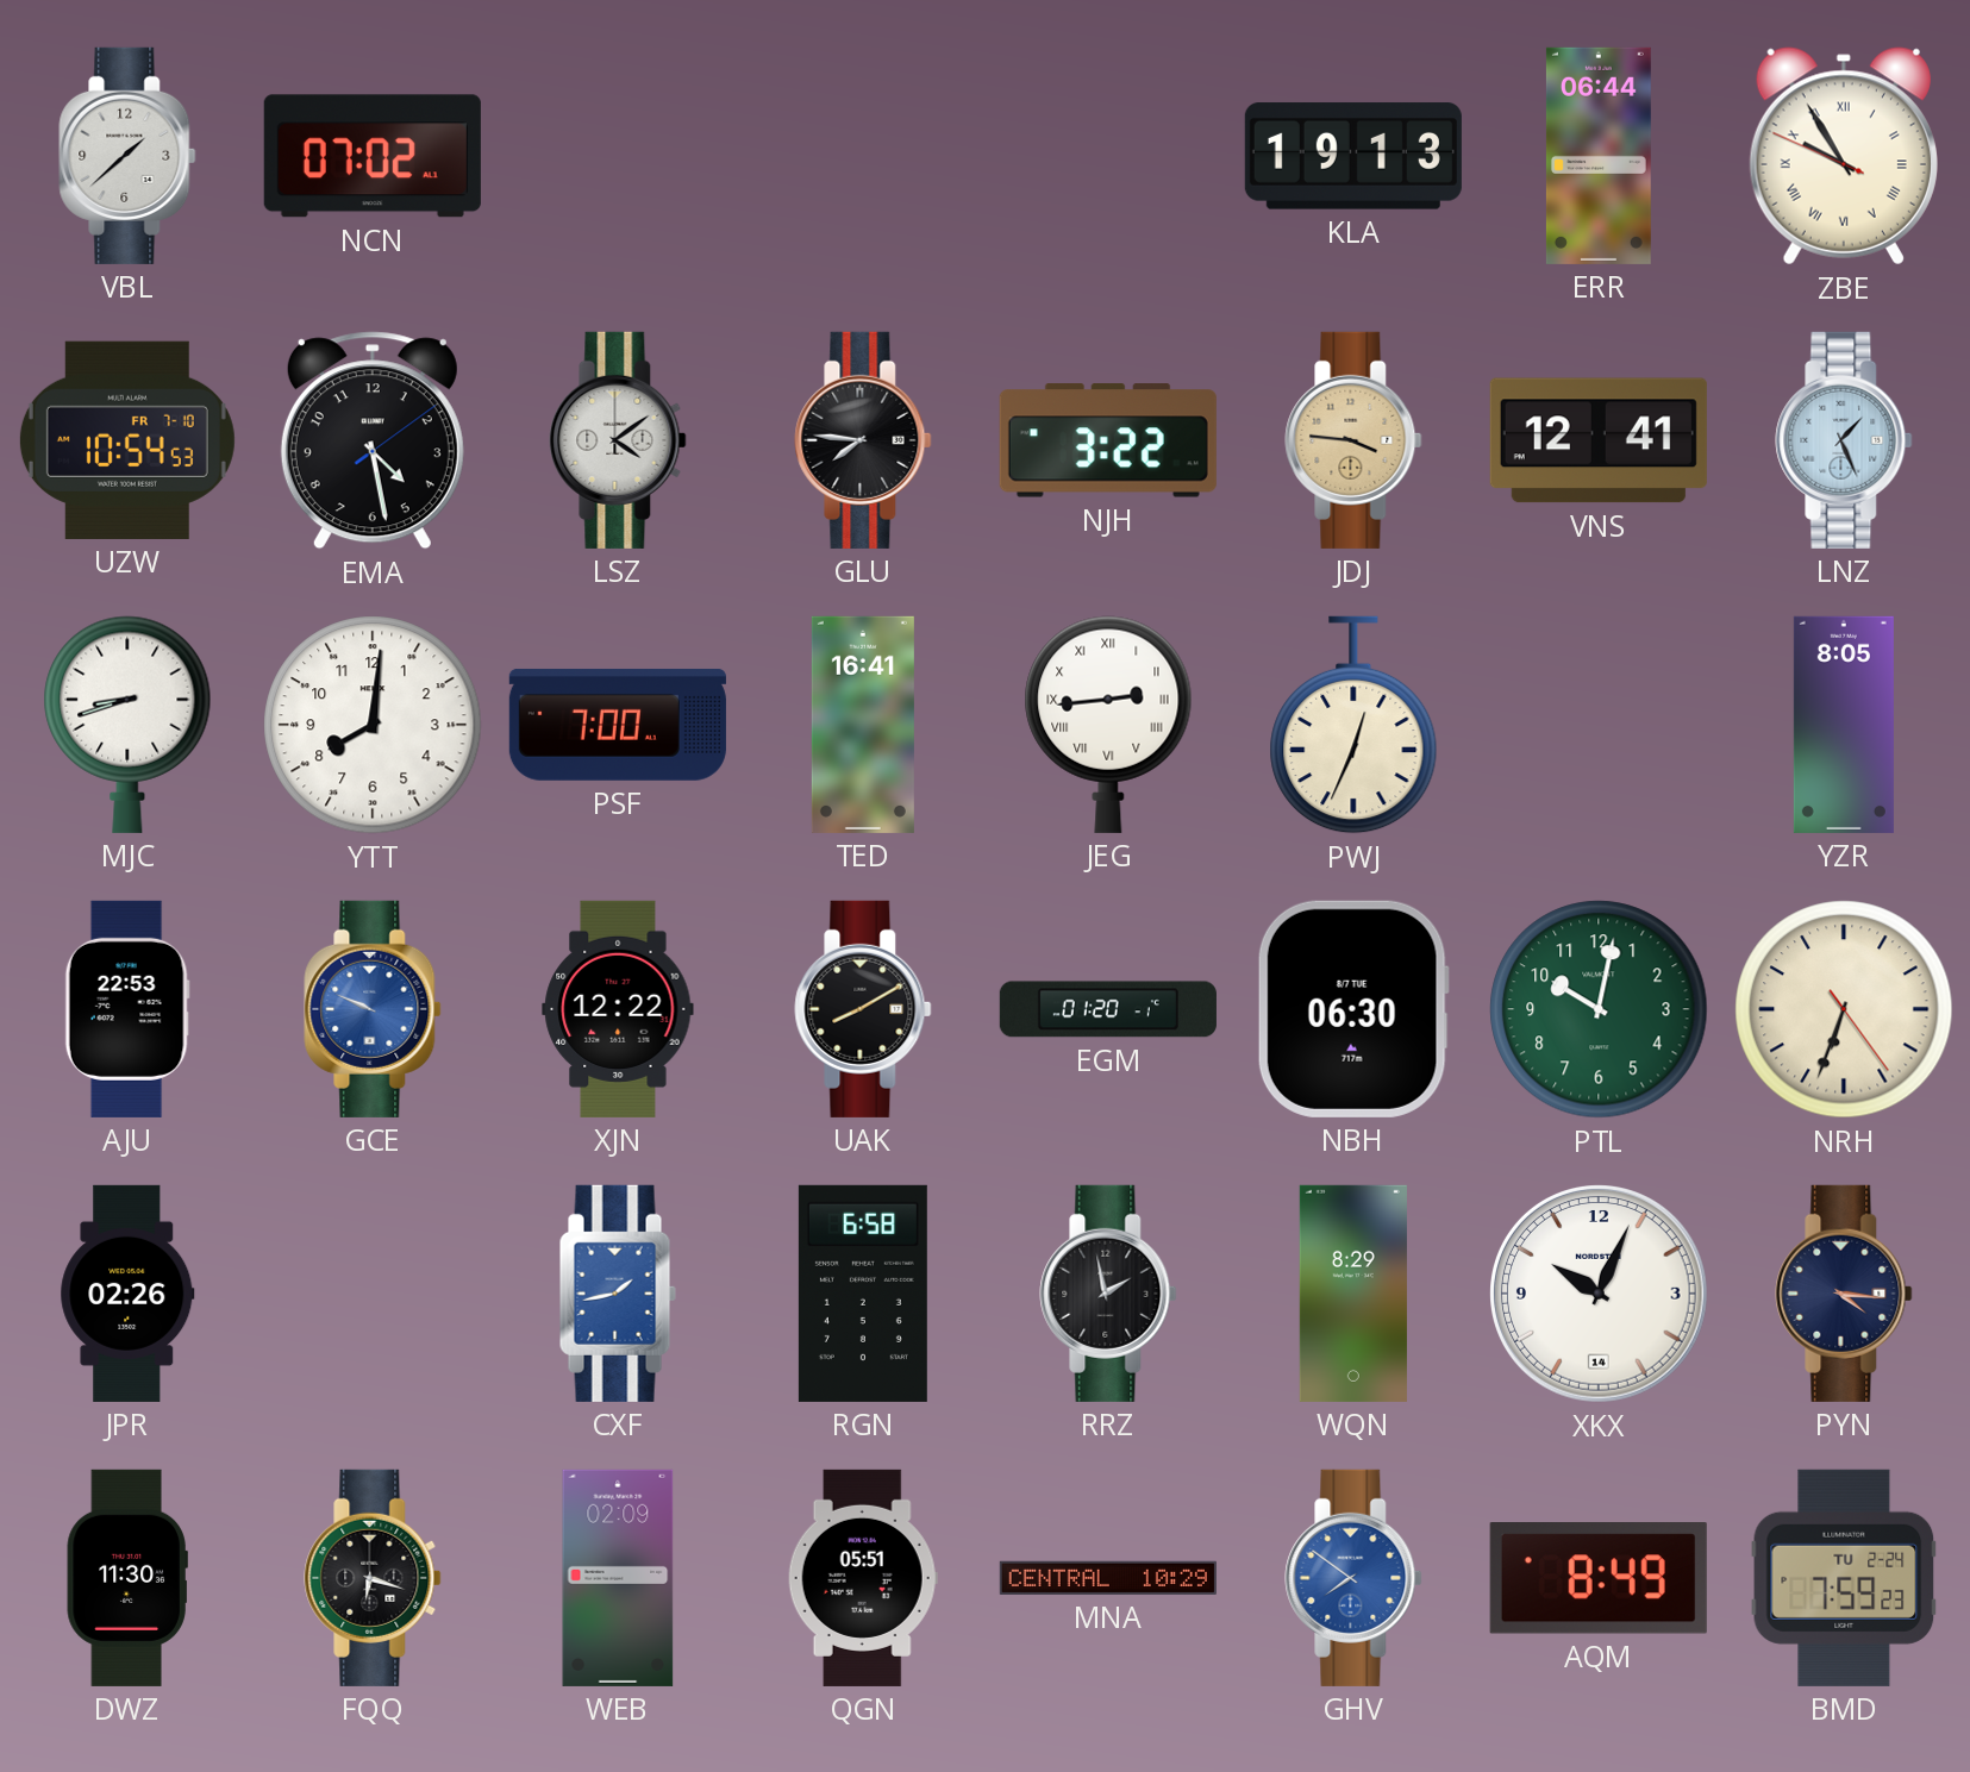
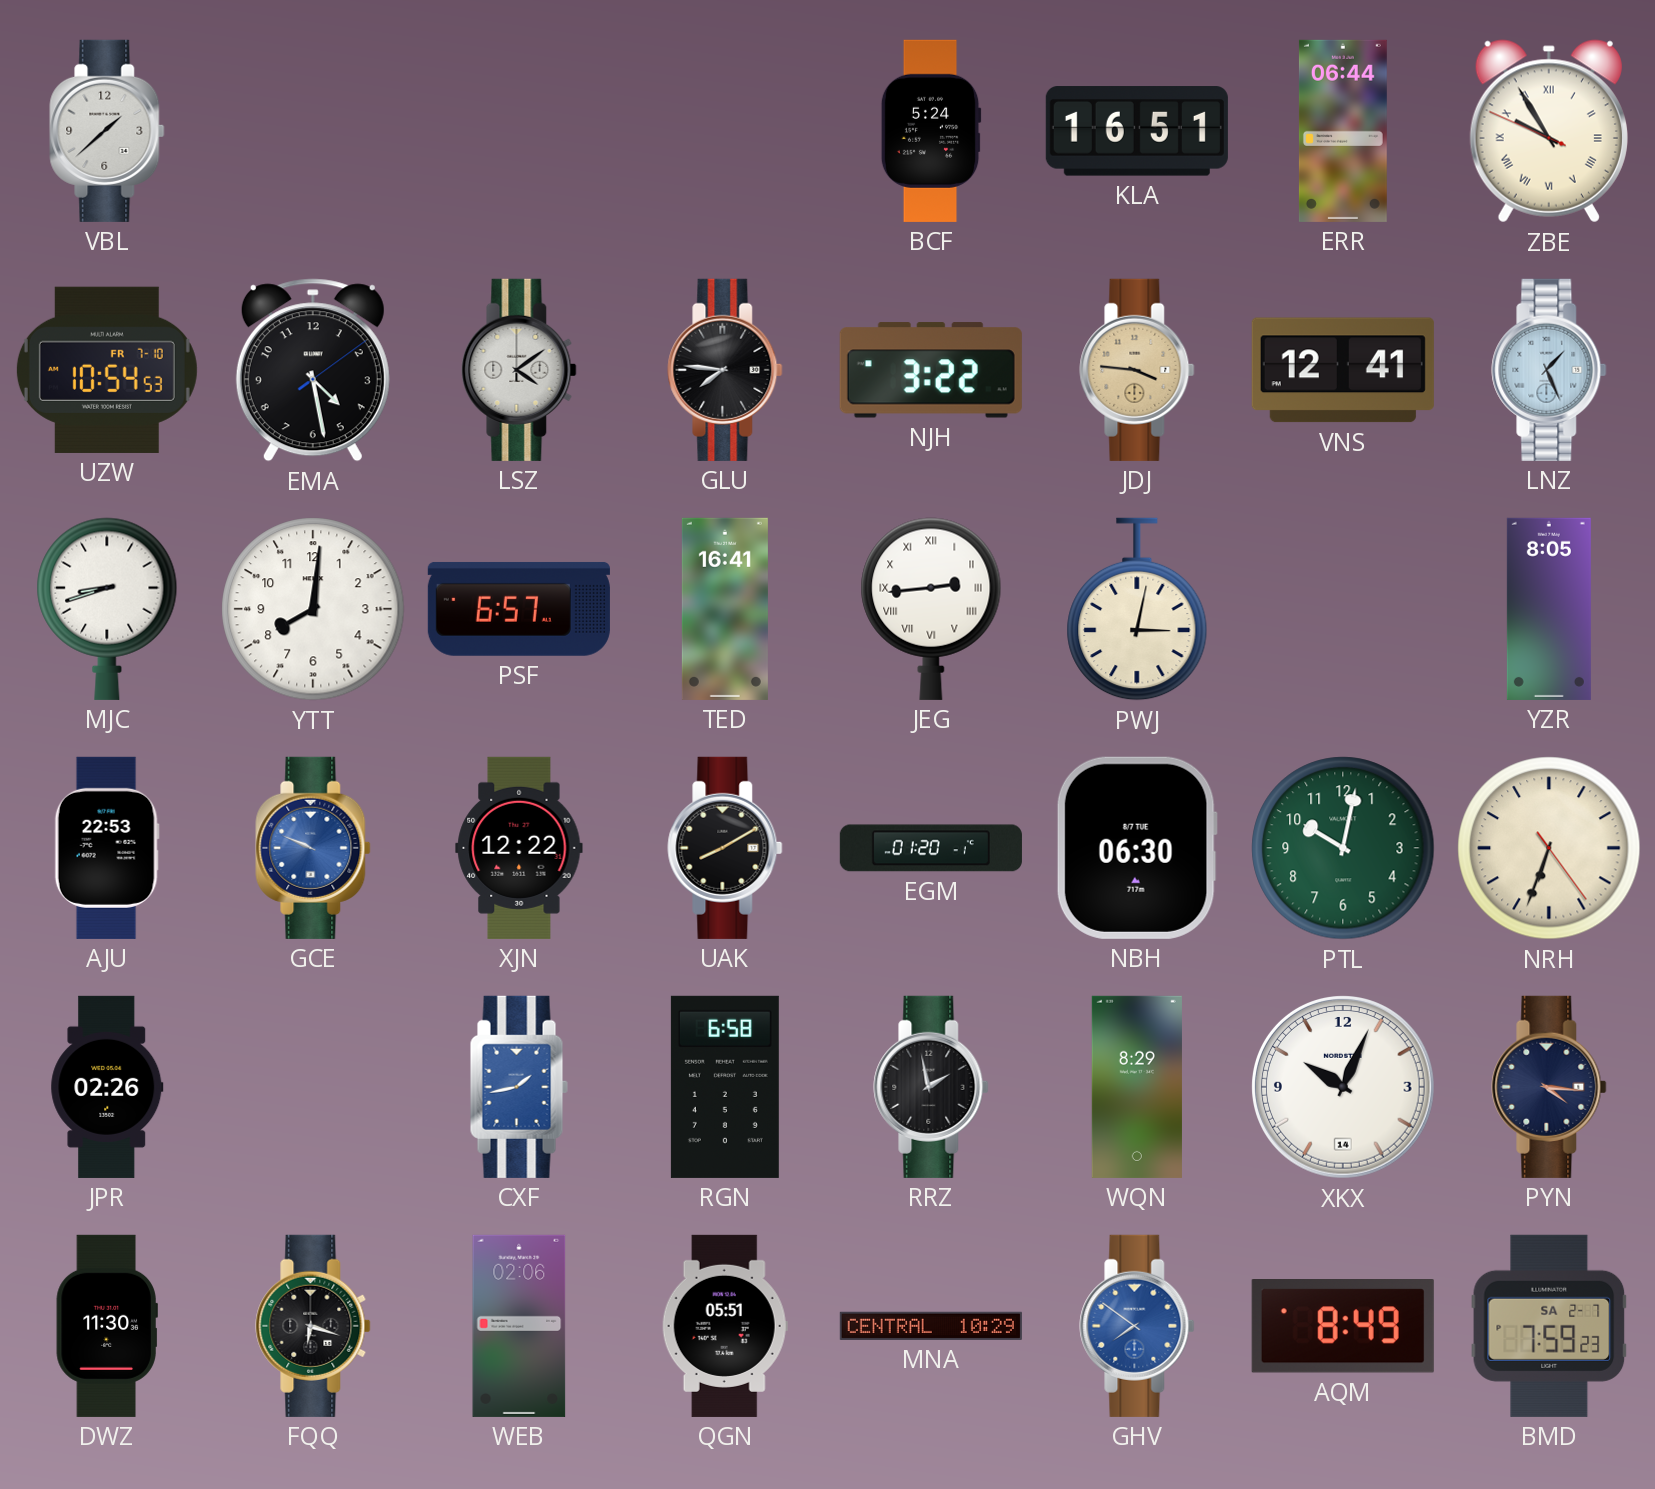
NCN: 07:02 -> none
BCF: none -> 5:24
KLA: 19:13 -> 16:51
PSF: 7:00 -> 6:57
PWJ: 12:34 -> 3:02
WEB: 02:09 -> 02:06
BMD date: TU 2-24 -> SA 2-7
